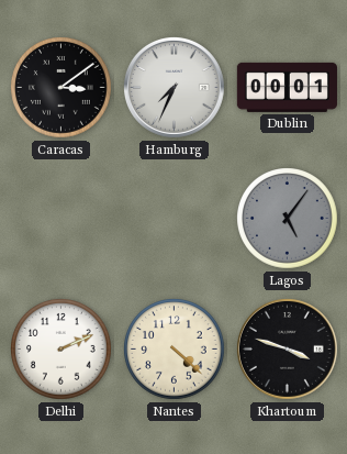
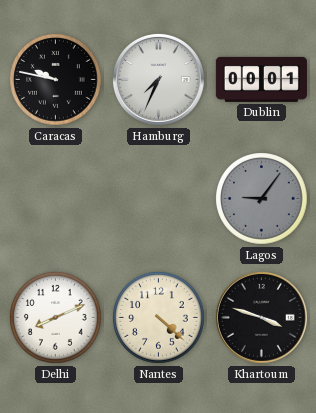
Caracas: 3:09 -> 9:47
Lagos: 5:06 -> 9:06
Delhi: 2:11 -> 8:11
